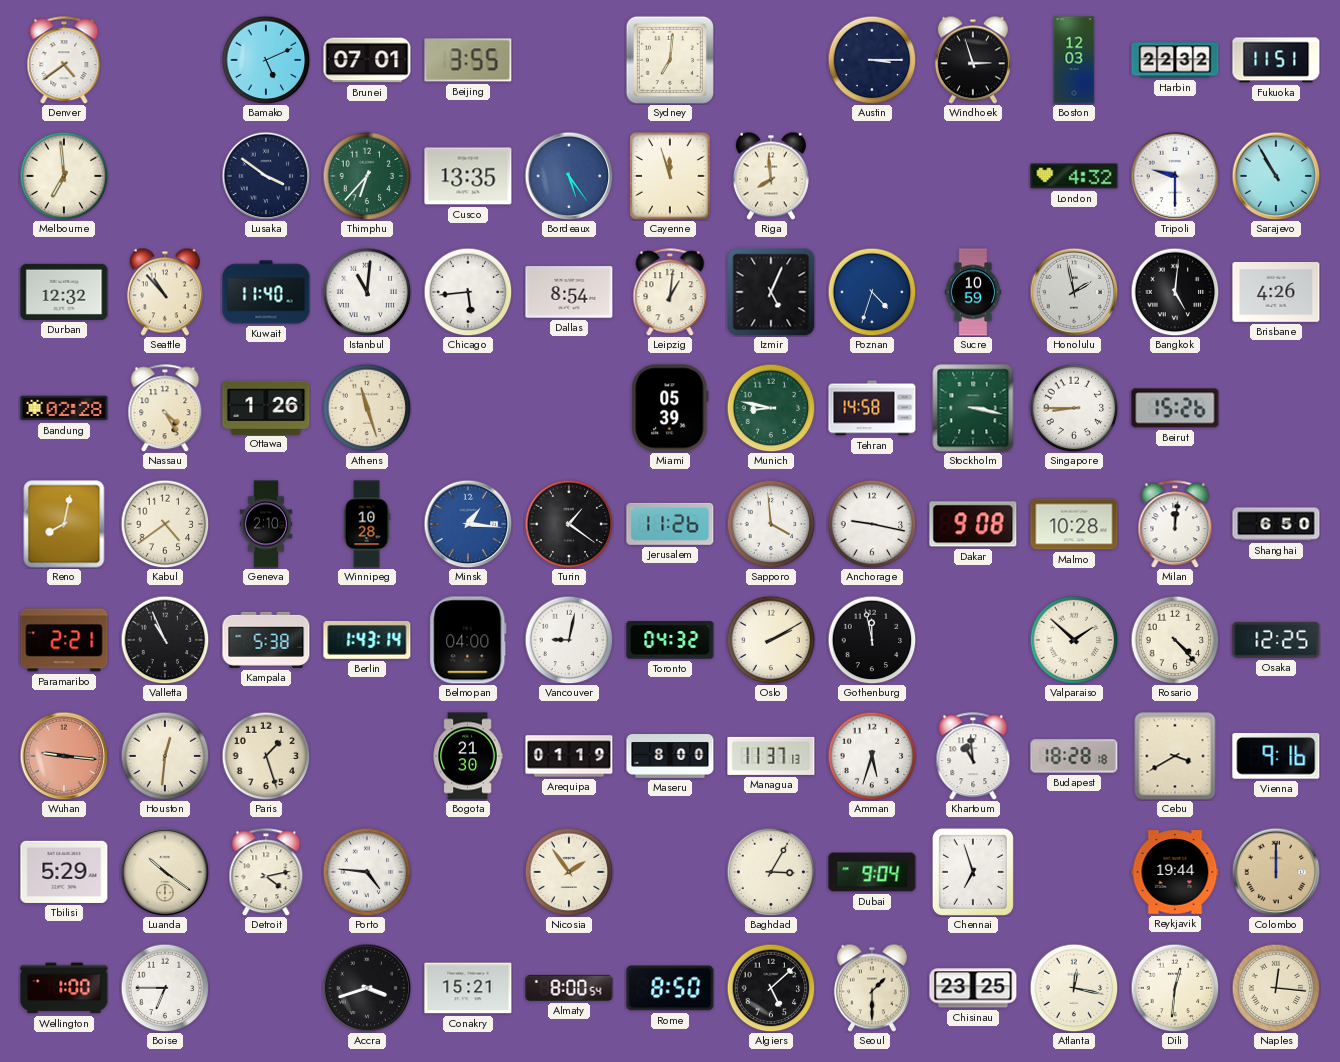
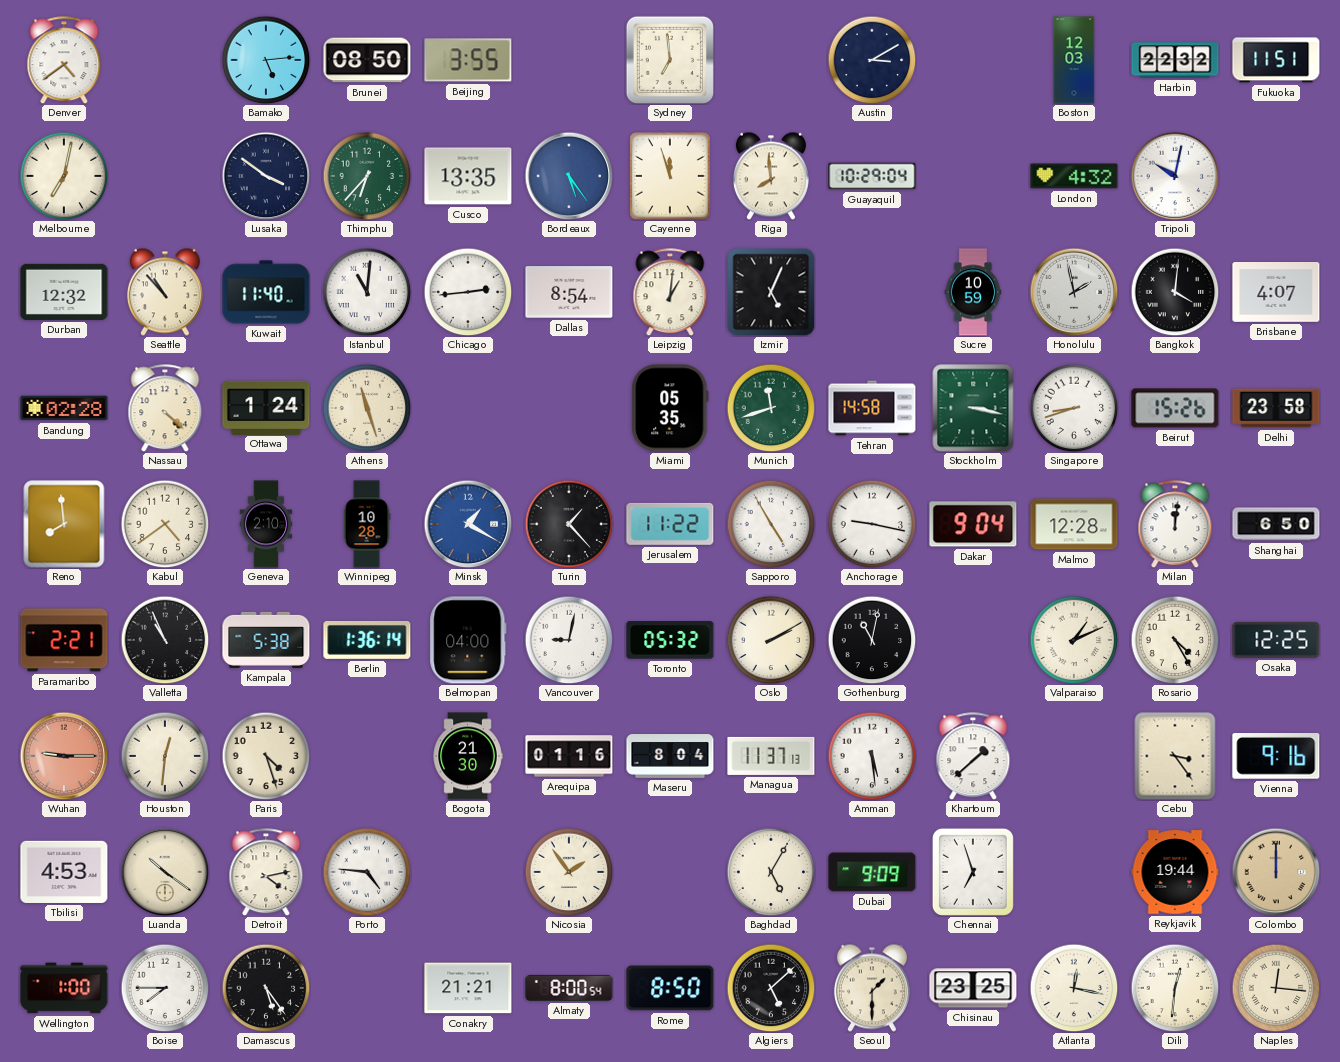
Bamako: 5:11 -> 5:14
Brunei: 07:01 -> 08:50
Sydney: 7:01 -> 6:59
Austin: 3:15 -> 3:10
Windhoek: 2:57 -> none
Melbourne: 6:59 -> 7:02
Guayaquil: none -> 10:29
Tripoli: 9:30 -> 10:02
Sarajevo: 10:55 -> none
Chicago: 5:44 -> 2:44
Poznan: 4:33 -> none
Bangkok: 5:01 -> 4:01
Brisbane: 4:26 -> 4:07
Nassau: 4:25 -> 4:22
Ottawa: 1:26 -> 1:24
Miami: 05:39 -> 05:35
Munich: 8:47 -> 11:42
Singapore: 8:45 -> 8:42
Delhi: none -> 23:58
Reno: 8:02 -> 7:59
Minsk: 1:16 -> 1:20
Turin: 1:21 -> 1:23
Jerusalem: 11:26 -> 11:22
Sapporo: 3:59 -> 4:55
Dakar: 9:08 -> 9:04
Malmo: 10:28 -> 12:28
Berlin: 1:43 -> 1:36
Toronto: 04:32 -> 05:32
Gothenburg: 11:58 -> 11:02
Valparaiso: 1:52 -> 1:11
Rosario: 4:23 -> 4:25
Wuhan: 9:16 -> 9:15
Paris: 1:27 -> 4:27
Arequipa: 01:19 -> 01:16
Maseru: 8:00 -> 8:04
Amman: 5:33 -> 5:29
Khartoum: 10:59 -> 1:38
Budapest: 18:28 -> none
Cebu: 3:40 -> 3:24
Tbilisi: 5:29 -> 4:53
Baghdad: 3:05 -> 5:05
Dubai: 9:04 -> 9:09
Boise: 6:45 -> 7:45
Damascus: none -> 5:24
Accra: 3:42 -> none
Conakry: 15:21 -> 21:21
